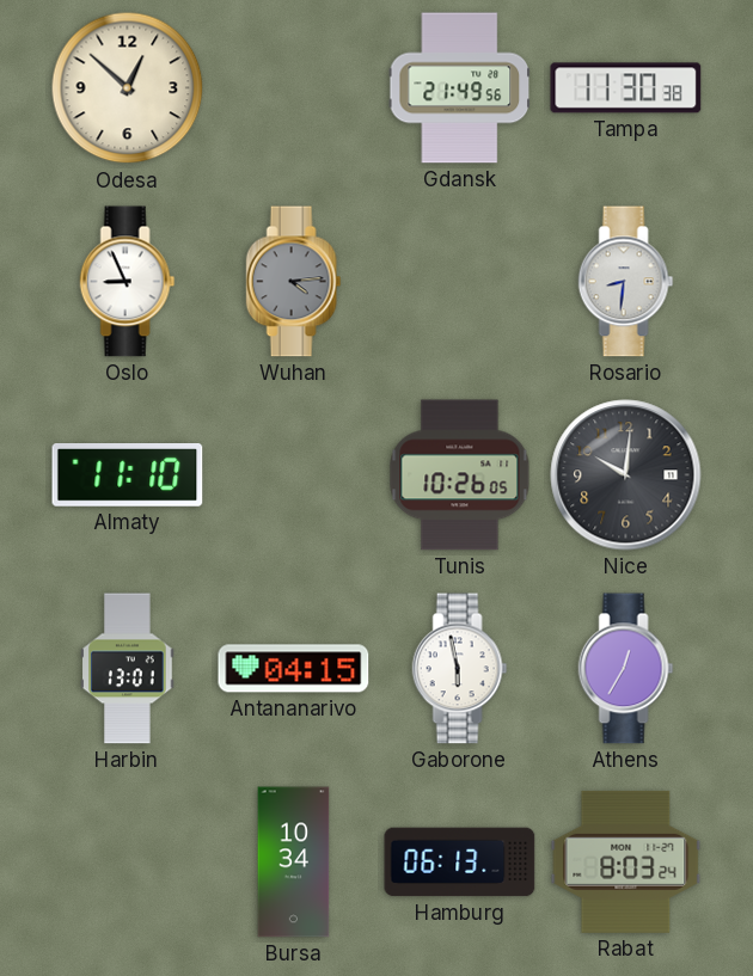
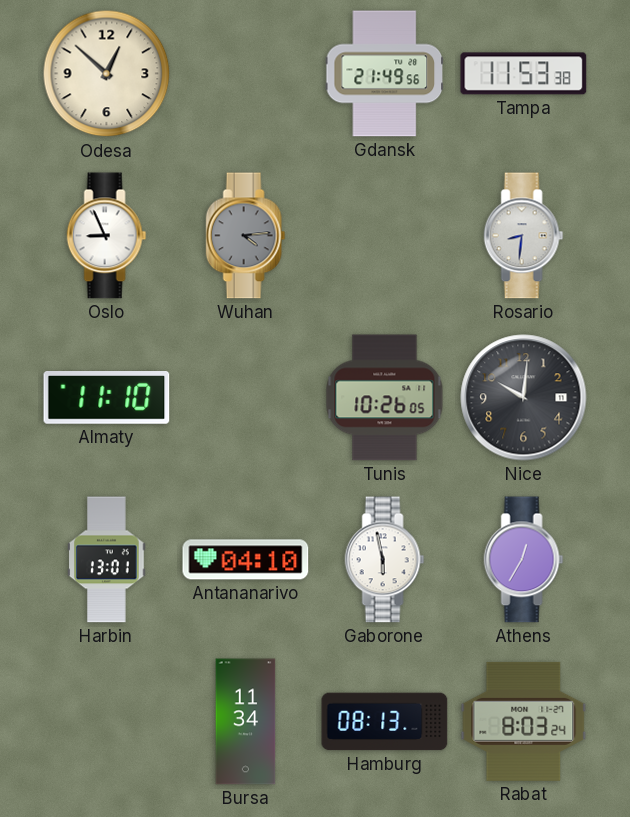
Tampa: 11:30 -> 11:53
Antananarivo: 04:15 -> 04:10
Bursa: 10:34 -> 11:34
Hamburg: 06:13 -> 08:13
